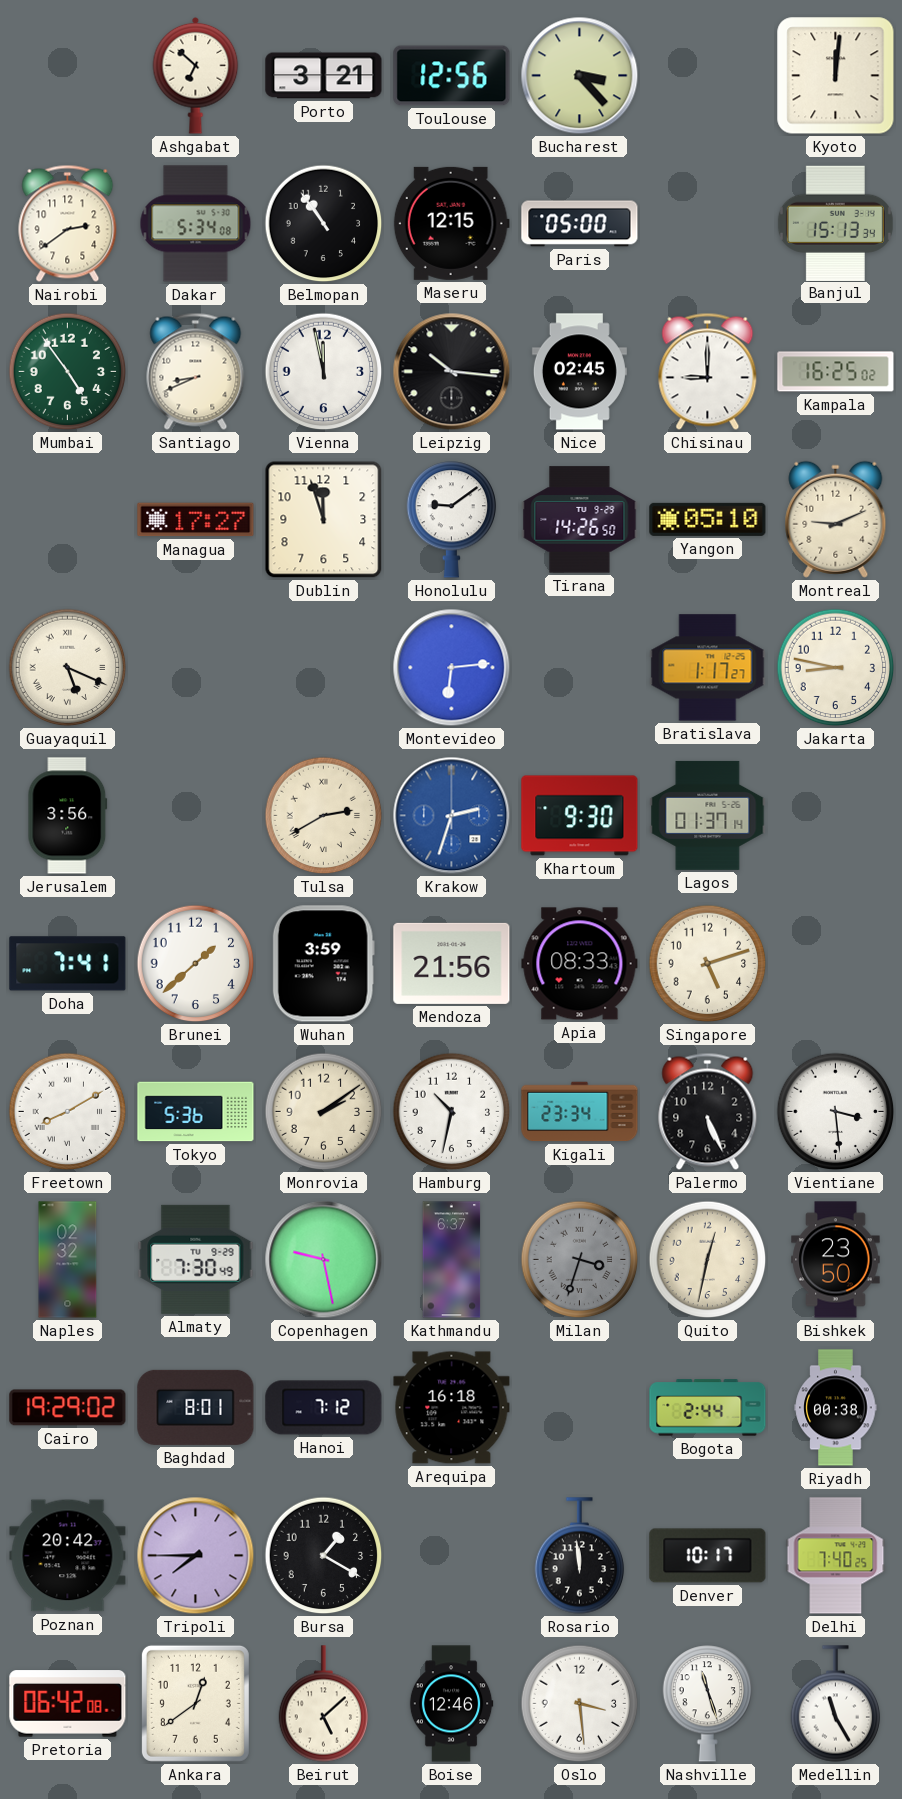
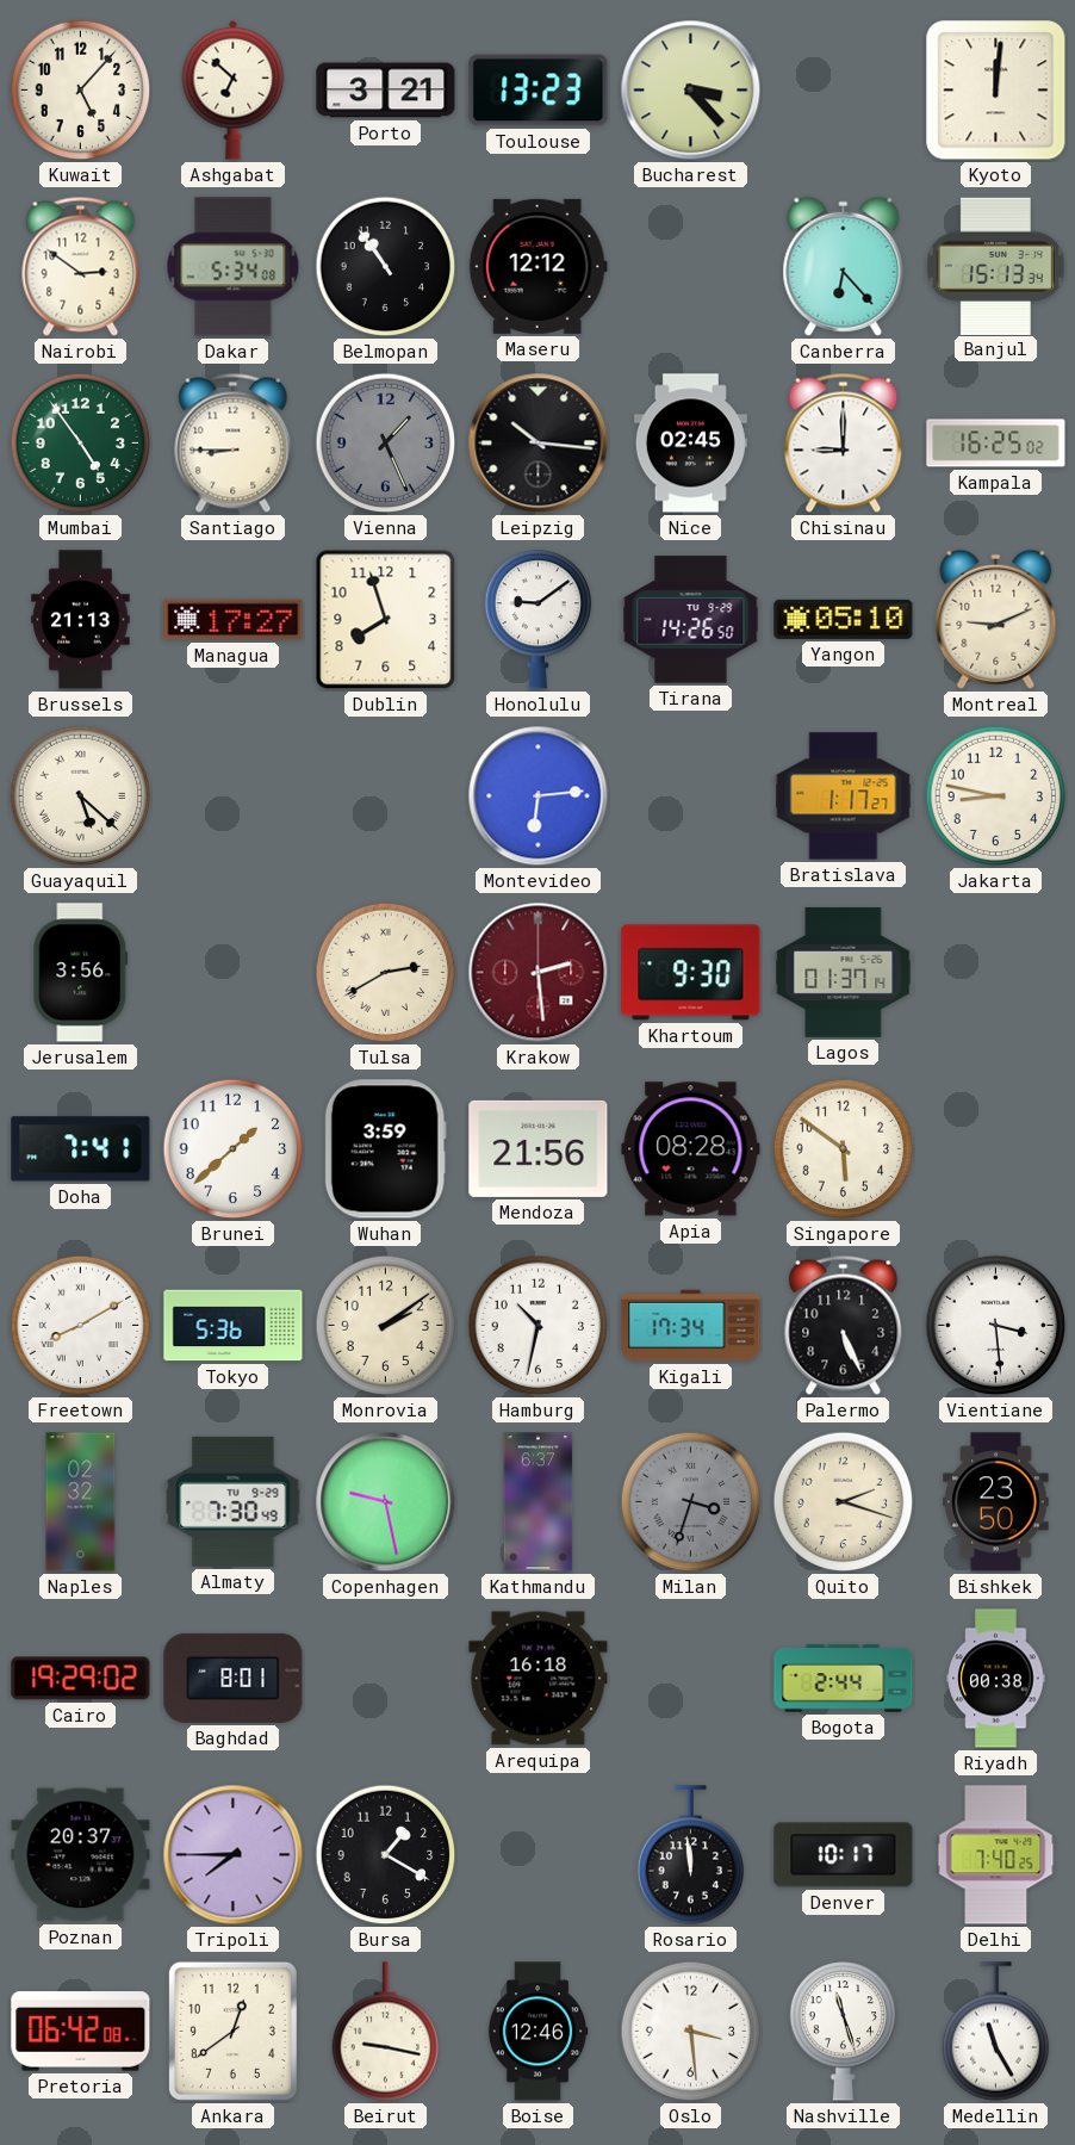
Kuwait: none -> 5:07
Toulouse: 12:56 -> 13:23
Nairobi: 2:39 -> 2:51
Maseru: 12:15 -> 12:12
Paris: 05:00 -> none
Canberra: none -> 6:23
Santiago: 8:41 -> 8:45
Vienna: 11:58 -> 1:26
Vienna dial: white -> grey
Brussels: none -> 21:13
Dublin: 11:57 -> 7:57
Guayaquil: 5:19 -> 5:22
Krakow: 2:33 -> 2:29
Krakow dial: blue -> burgundy
Apia: 08:33 -> 08:28
Singapore: 5:12 -> 5:51
Kigali: 23:34 -> 17:34
Quito: 12:32 -> 2:18
Hanoi: 7:12 -> none
Poznan: 20:42 -> 20:37
Beirut: 5:08 -> 9:17
